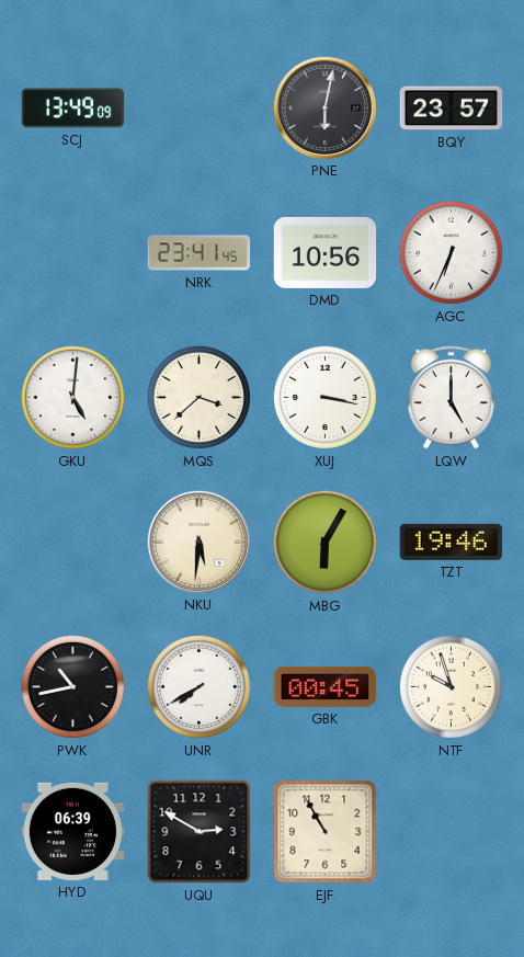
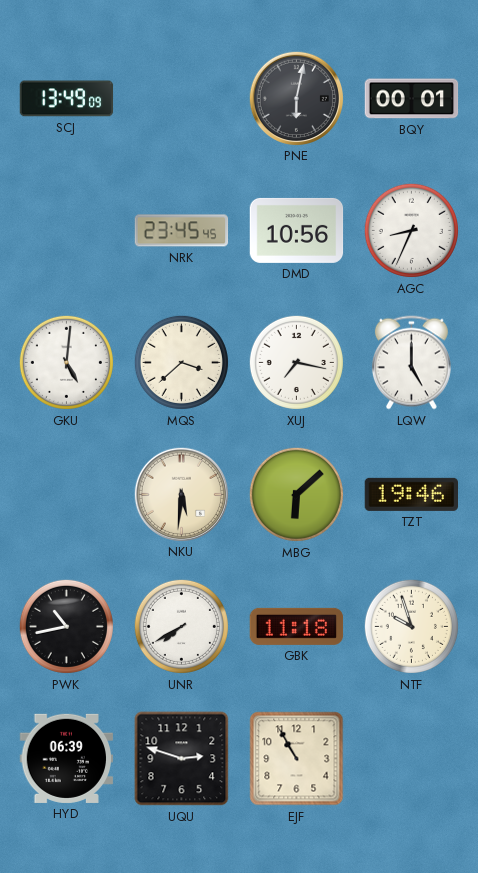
BQY: 23:57 -> 00:01
NRK: 23:41 -> 23:45
AGC: 6:34 -> 8:34
XUJ: 3:17 -> 7:17
MBG: 6:05 -> 6:08
GBK: 00:45 -> 11:18
UQU: 2:50 -> 2:48
